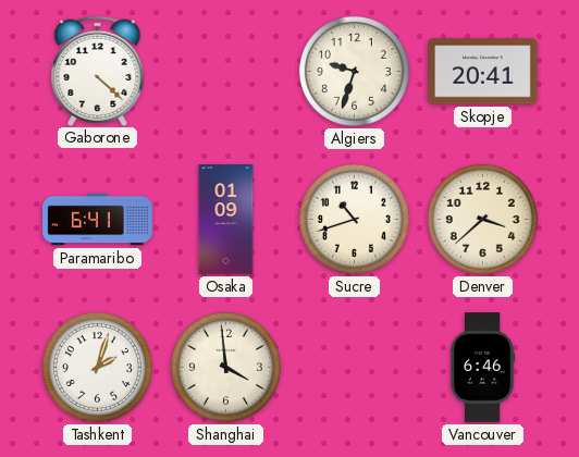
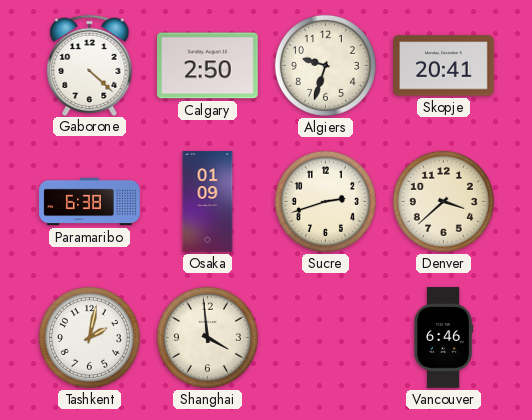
Calgary: none -> 2:50
Paramaribo: 6:41 -> 6:38
Sucre: 10:42 -> 2:42
Tashkent: 2:03 -> 2:02
